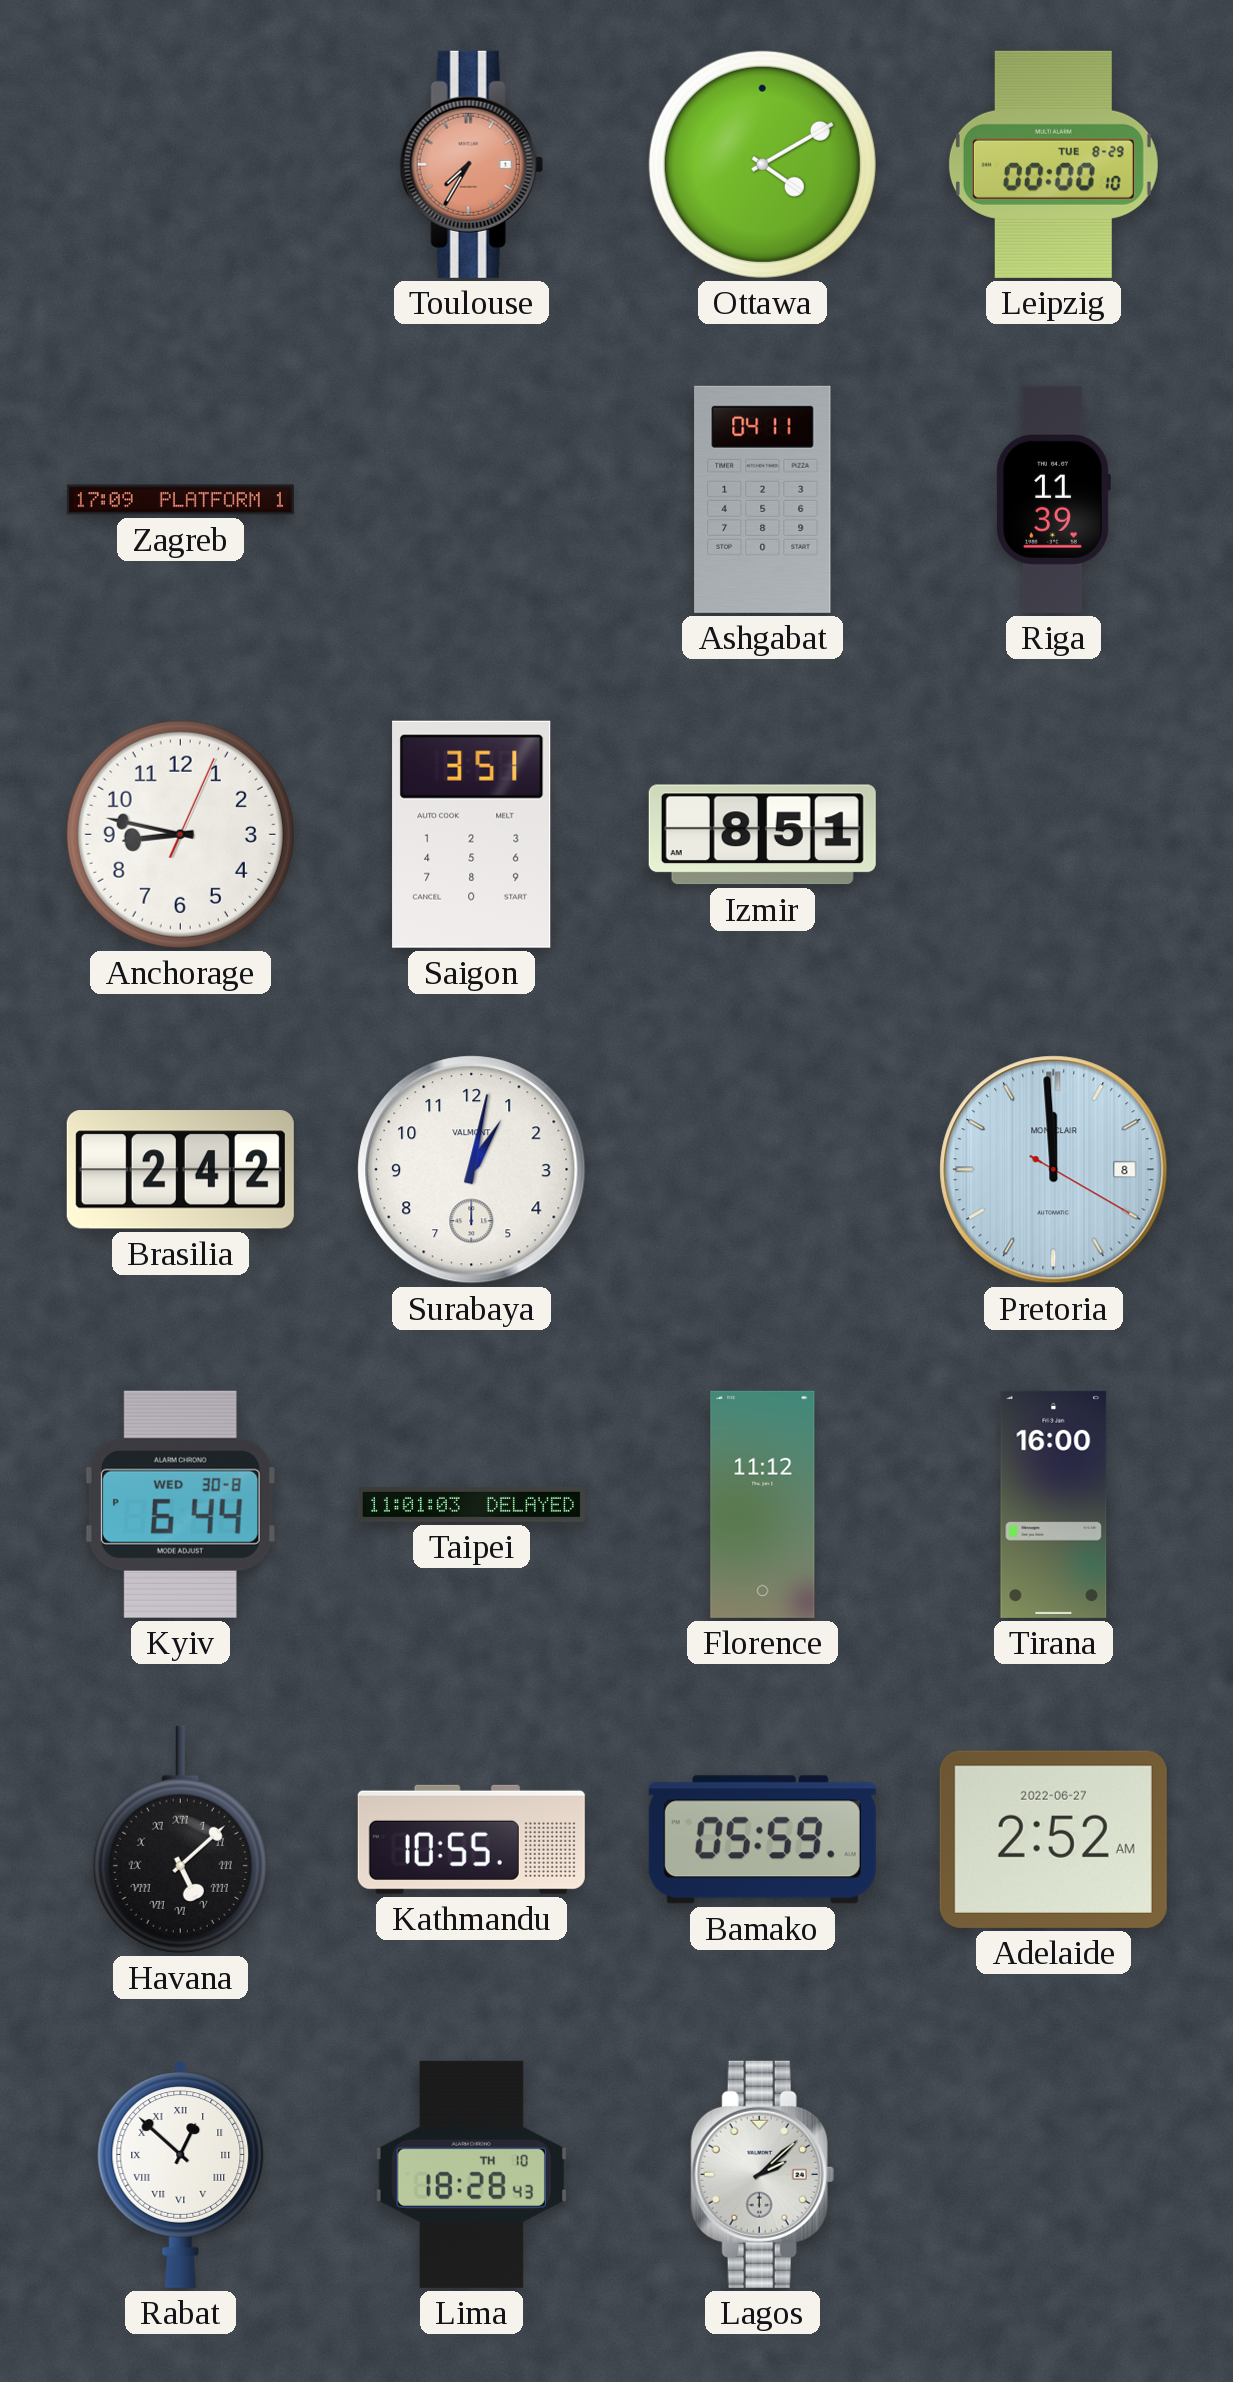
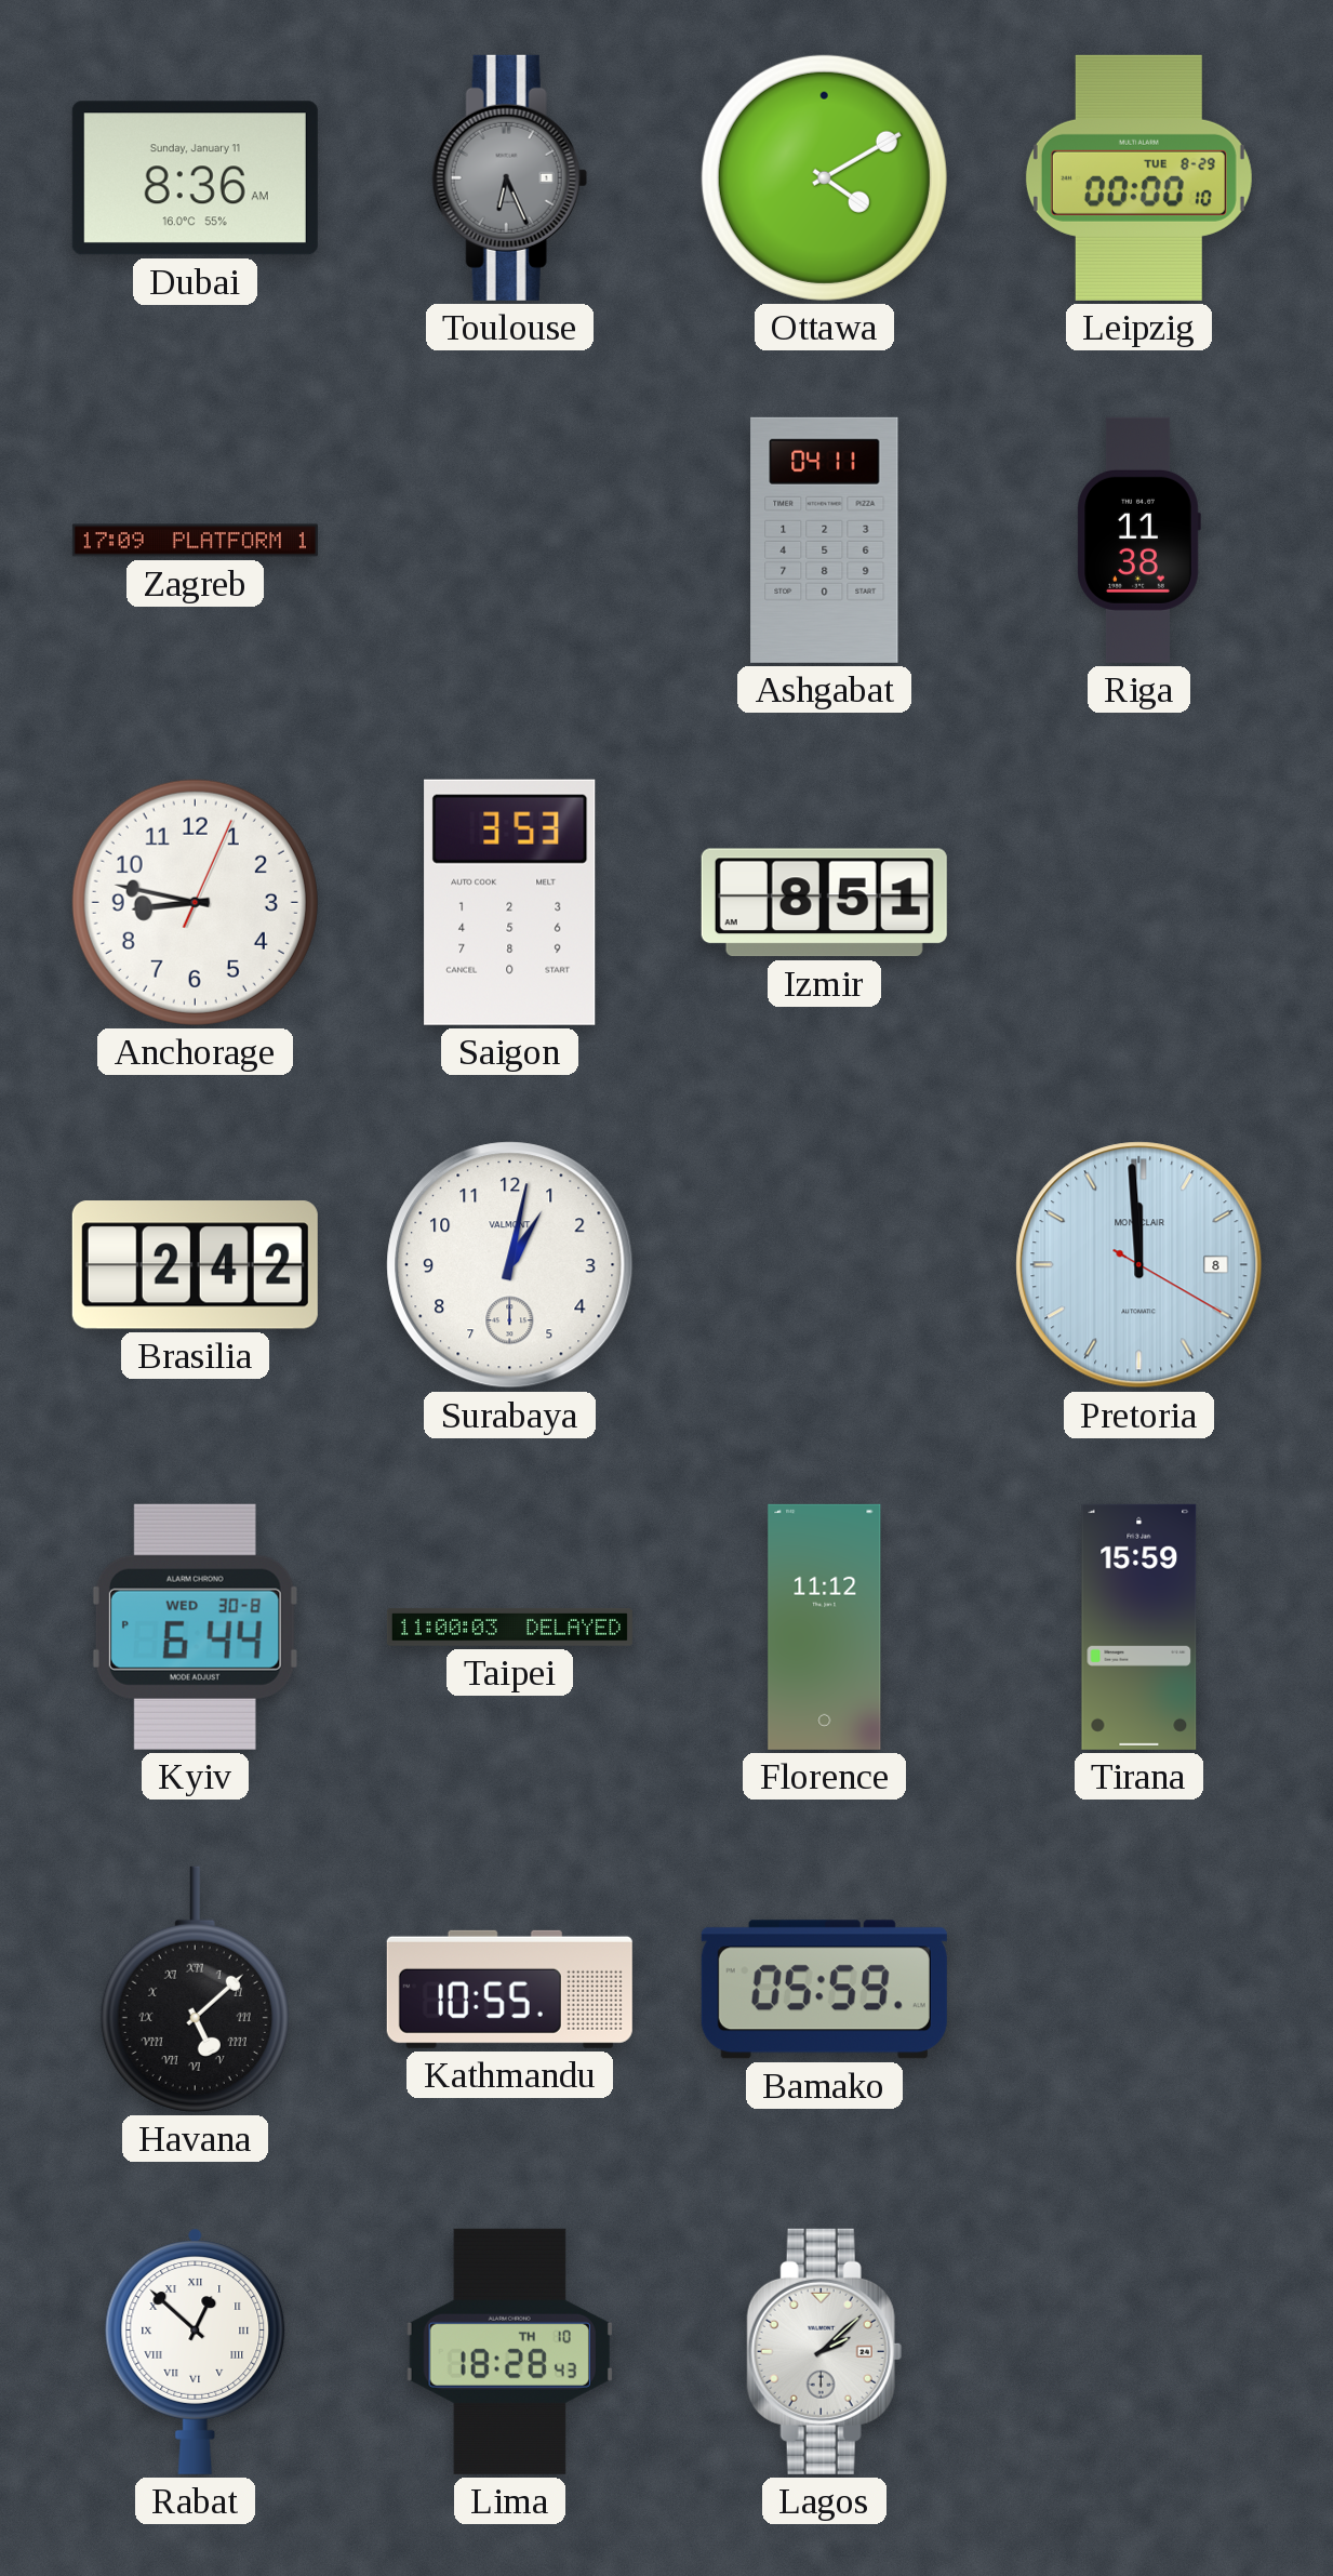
Dubai: none -> 8:36
Toulouse: 7:35 -> 6:26
Toulouse dial: salmon -> grey
Riga: 11:39 -> 11:38
Saigon: 3:51 -> 3:53
Taipei: 11:01 -> 11:00
Tirana: 16:00 -> 15:59
Adelaide: 2:52 -> none
